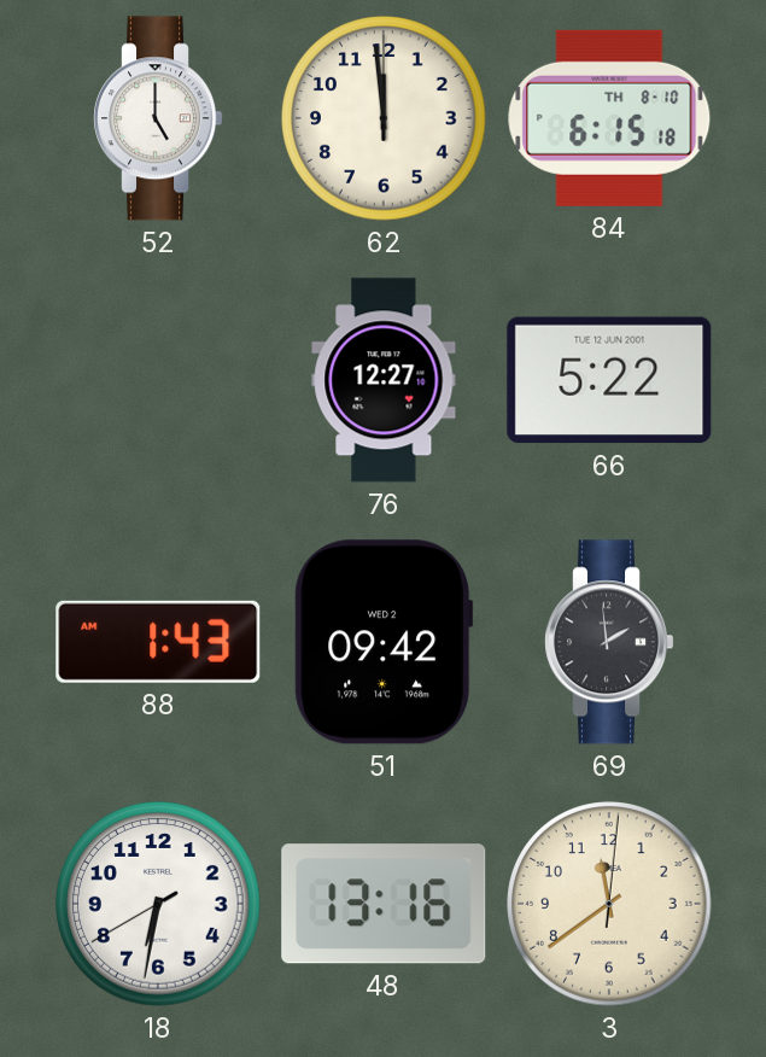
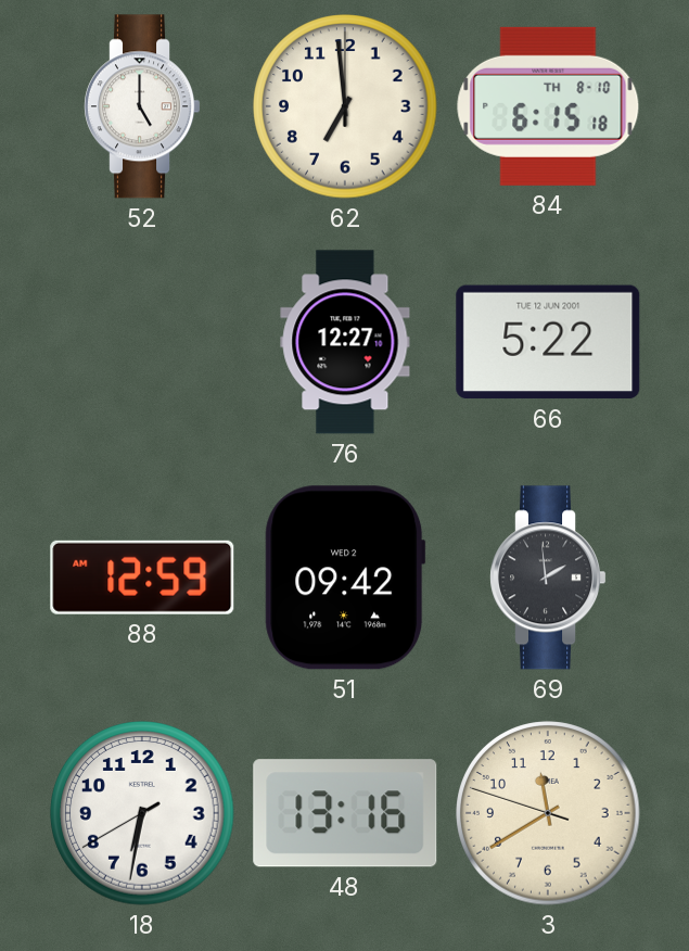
62: 11:59 -> 6:59
88: 1:43 -> 12:59
3: 11:39:01 -> 11:39:48
